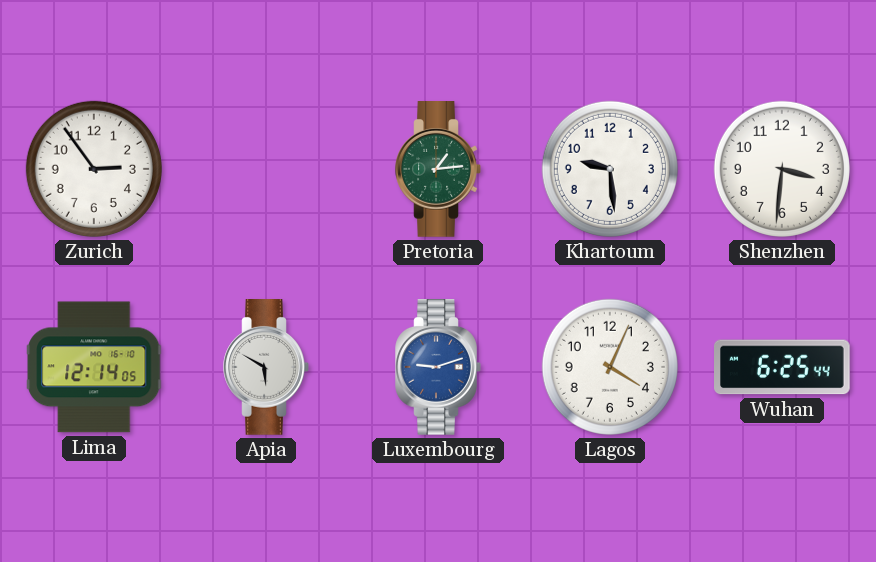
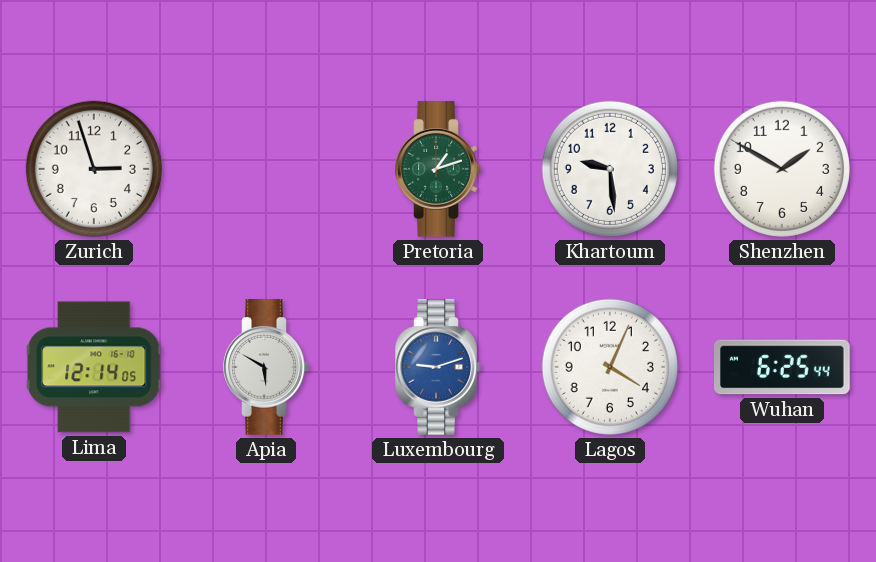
Zurich: 2:54 -> 2:57
Pretoria: 1:14 -> 1:12
Shenzhen: 3:31 -> 1:50
